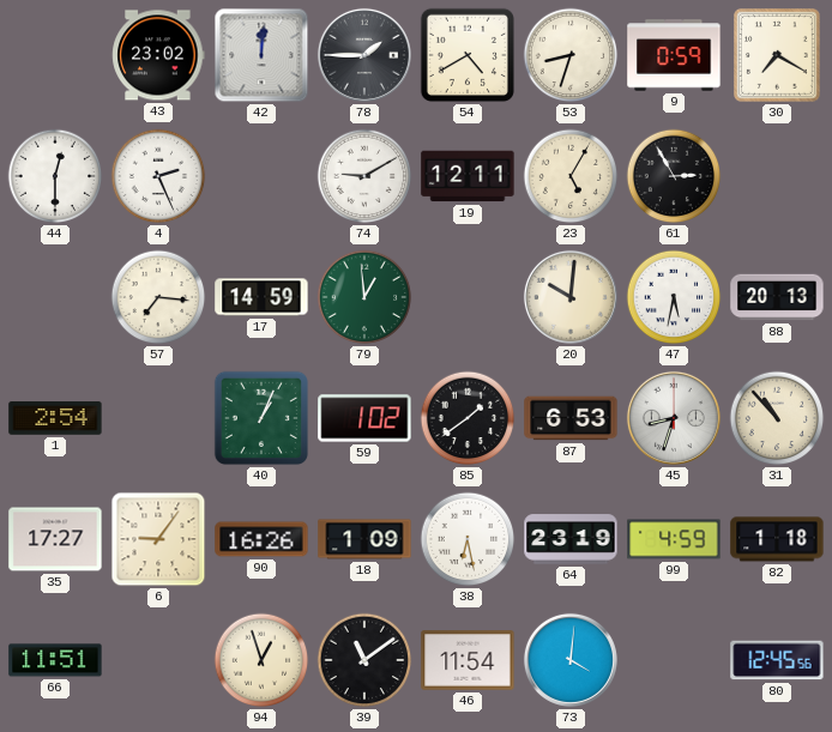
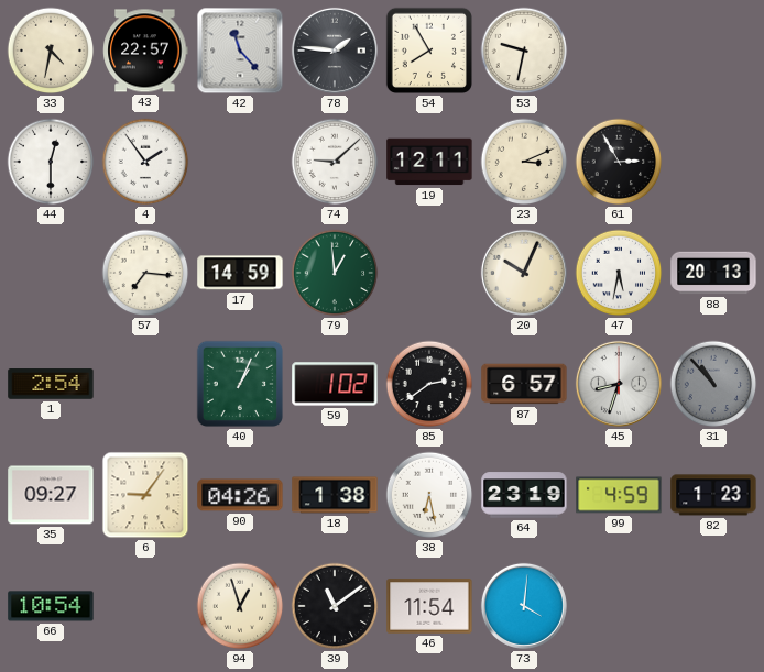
33: none -> 4:32
43: 23:02 -> 22:57
42: 12:01 -> 11:23
78: 1:45 -> 1:46
54: 4:40 -> 7:55
53: 8:33 -> 9:32
9: 0:59 -> none
30: 7:20 -> none
4: 2:26 -> 1:54
74: 9:10 -> 9:08
23: 5:05 -> 3:11
20: 10:01 -> 10:04
85: 1:39 -> 2:39
87: 6:53 -> 6:57
31 dial: cream -> grey
35: 17:27 -> 09:27
90: 16:26 -> 04:26
18: 1:09 -> 1:38
82: 1:18 -> 1:23
66: 11:51 -> 10:54
80: 12:45 -> none
